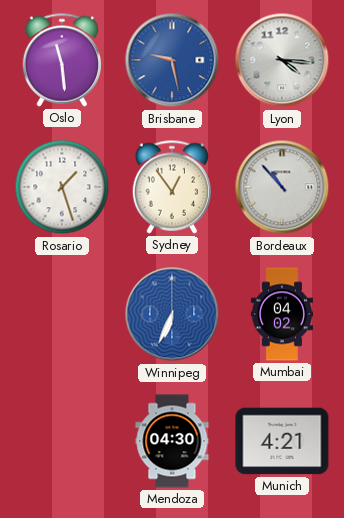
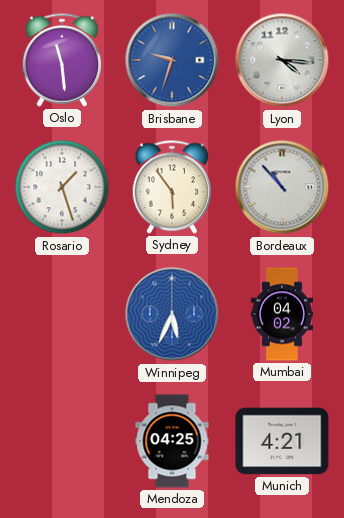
Brisbane: 9:28 -> 9:33
Sydney: 12:54 -> 5:54
Winnipeg: 6:34 -> 5:34
Mendoza: 04:30 -> 04:25
